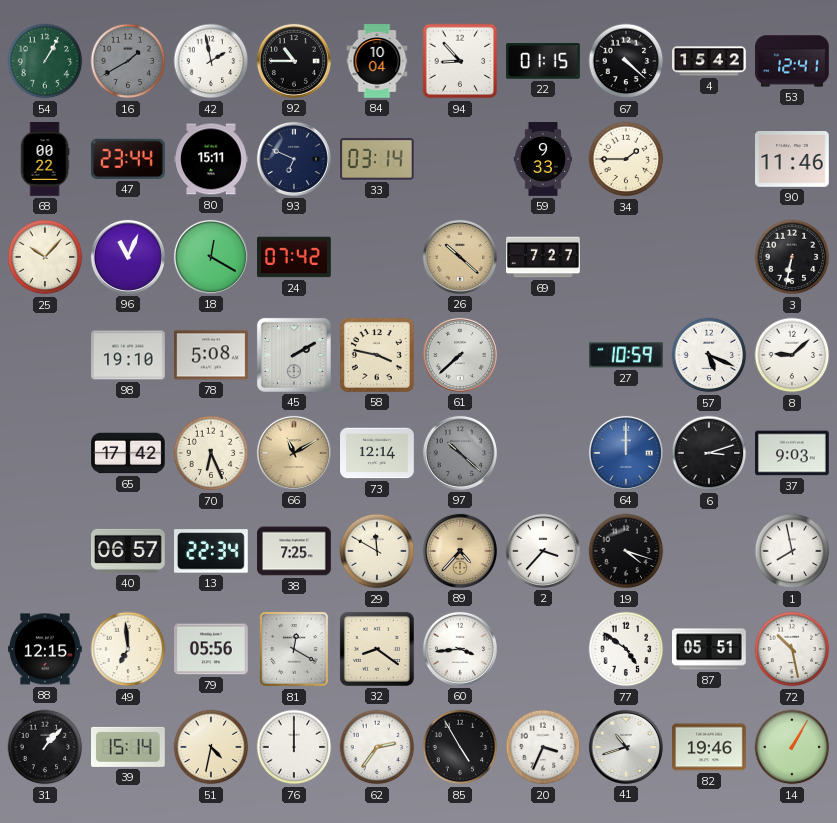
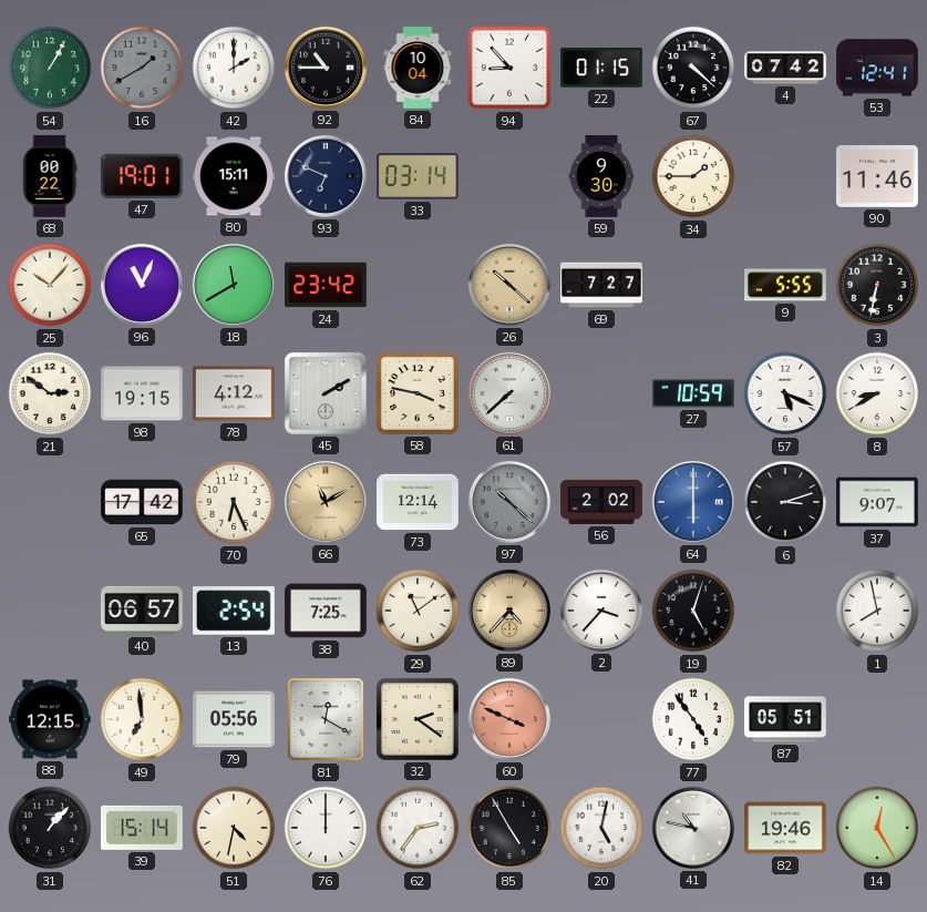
42: 1:58 -> 2:00
4: 15:42 -> 07:42
47: 23:44 -> 19:01
59: 9:33 -> 9:30
18: 12:20 -> 11:40
24: 07:42 -> 23:42
9: none -> 5:55
21: none -> 2:51
98: 19:10 -> 19:15
78: 5:08 -> 4:12
8: 9:08 -> 8:40
56: none -> 2:02
64: 12:00 -> 6:00
37: 9:03 -> 9:07
13: 22:34 -> 2:54
29: 11:50 -> 11:09
19: 4:18 -> 5:03
32: 8:21 -> 2:21
60: 3:44 -> 3:49
60 dial: white -> salmon
77: 4:51 -> 4:54
72: 10:28 -> none
20: 3:34 -> 5:02
41: 10:42 -> 10:47
14: 1:05 -> 12:25
